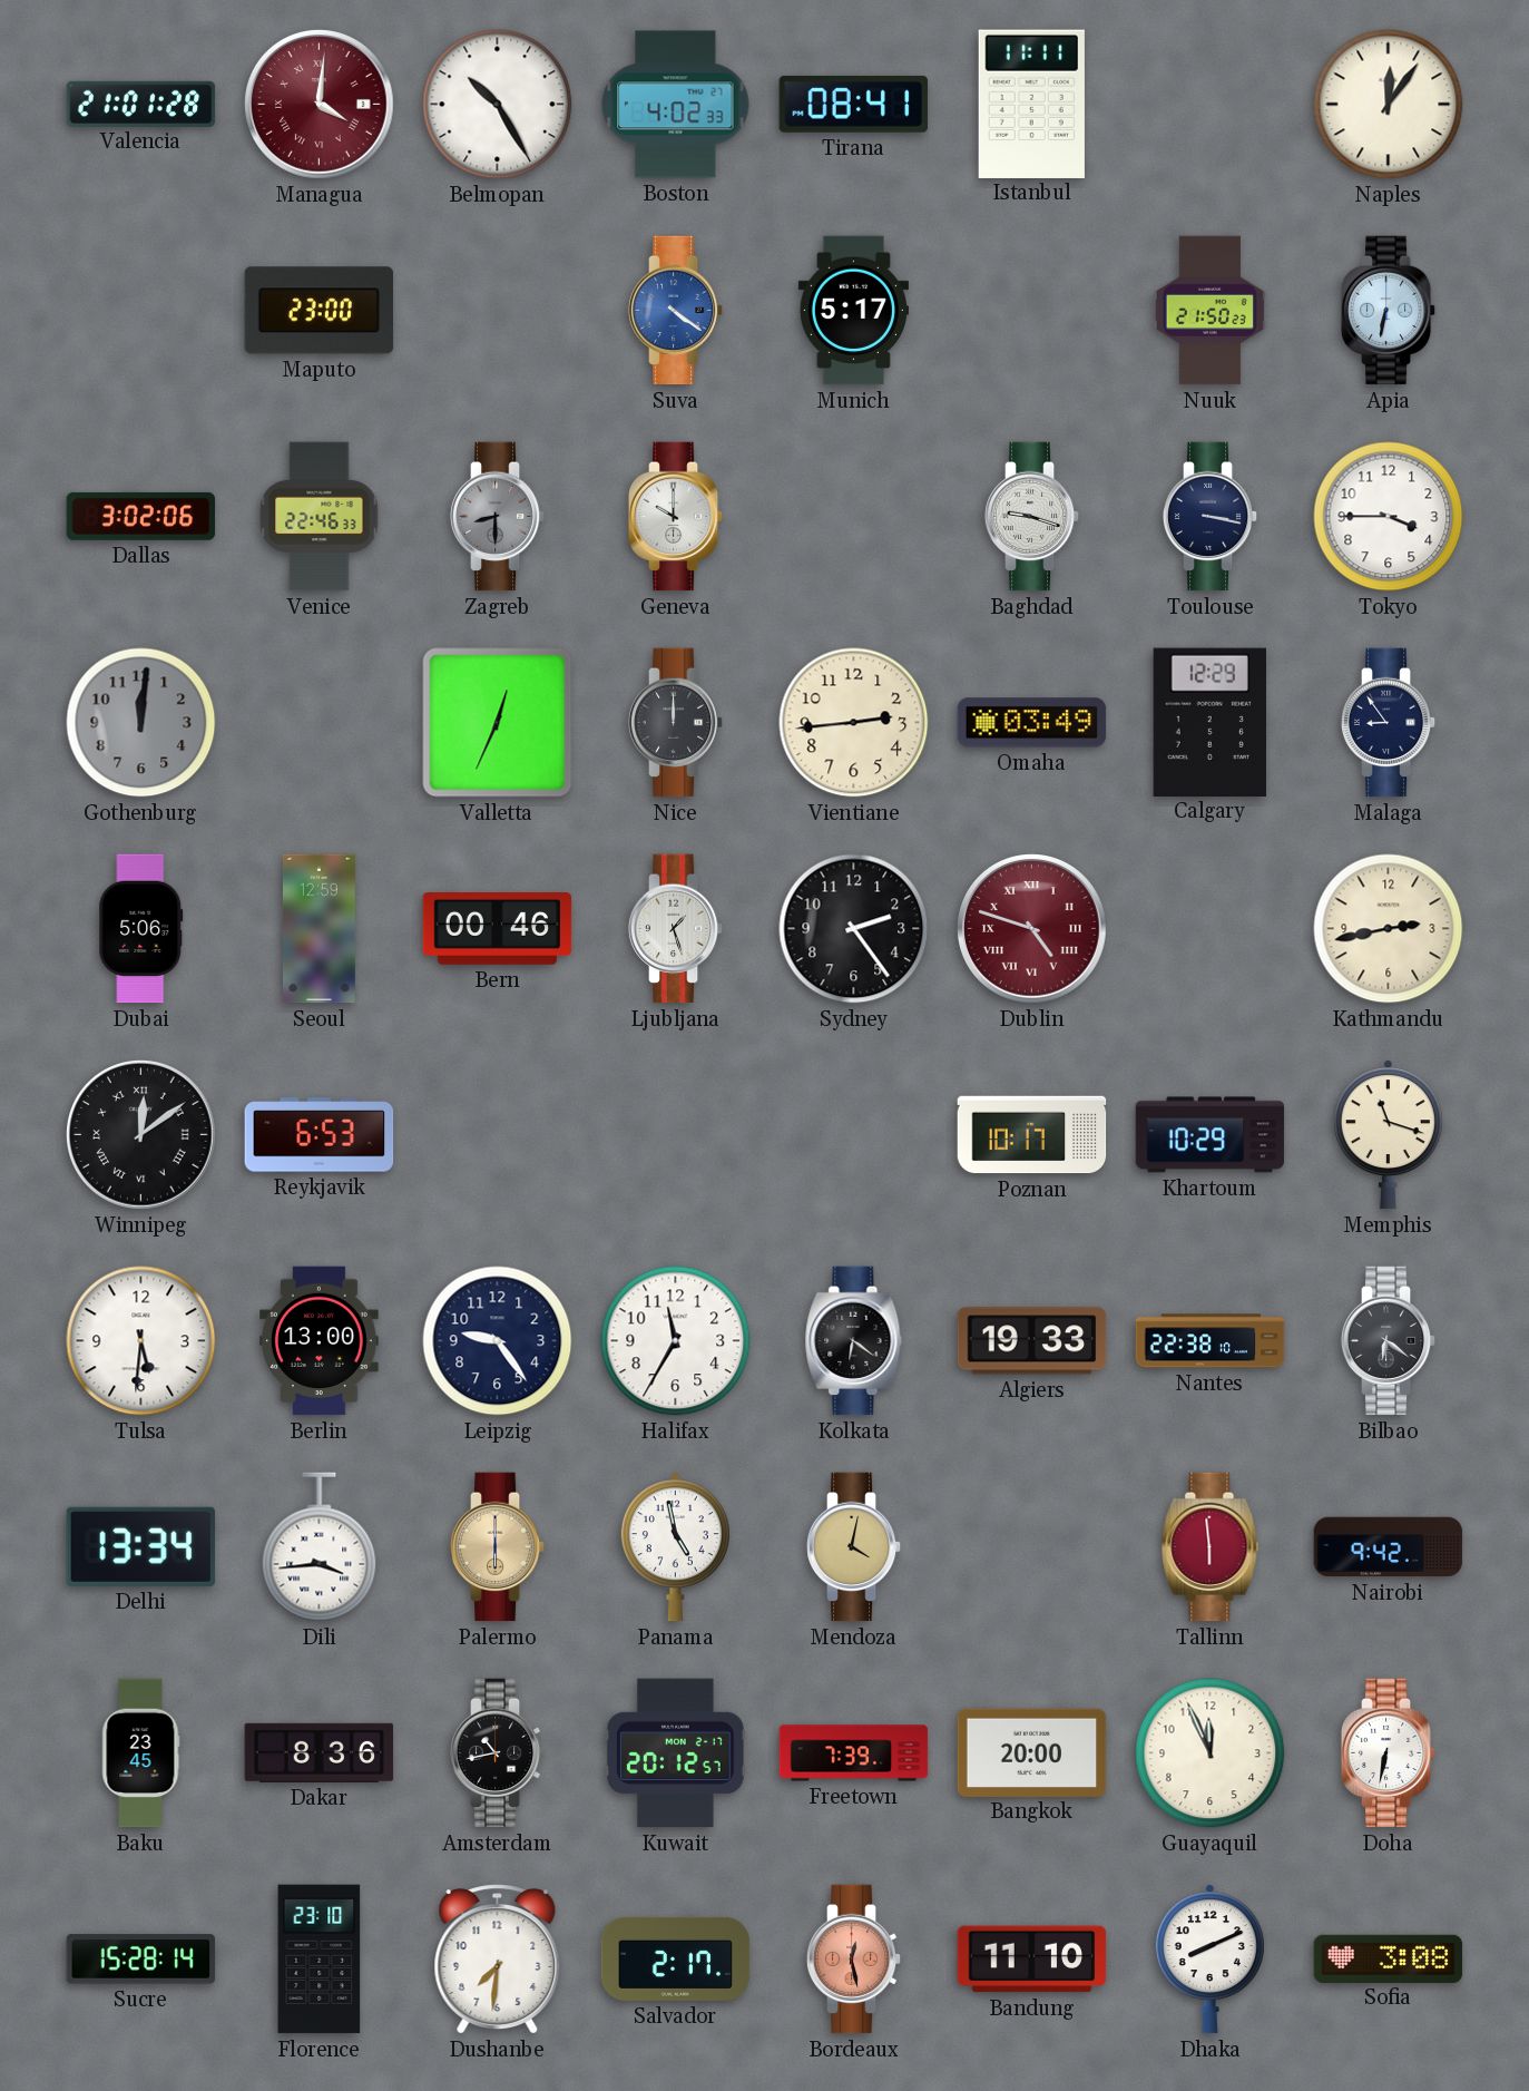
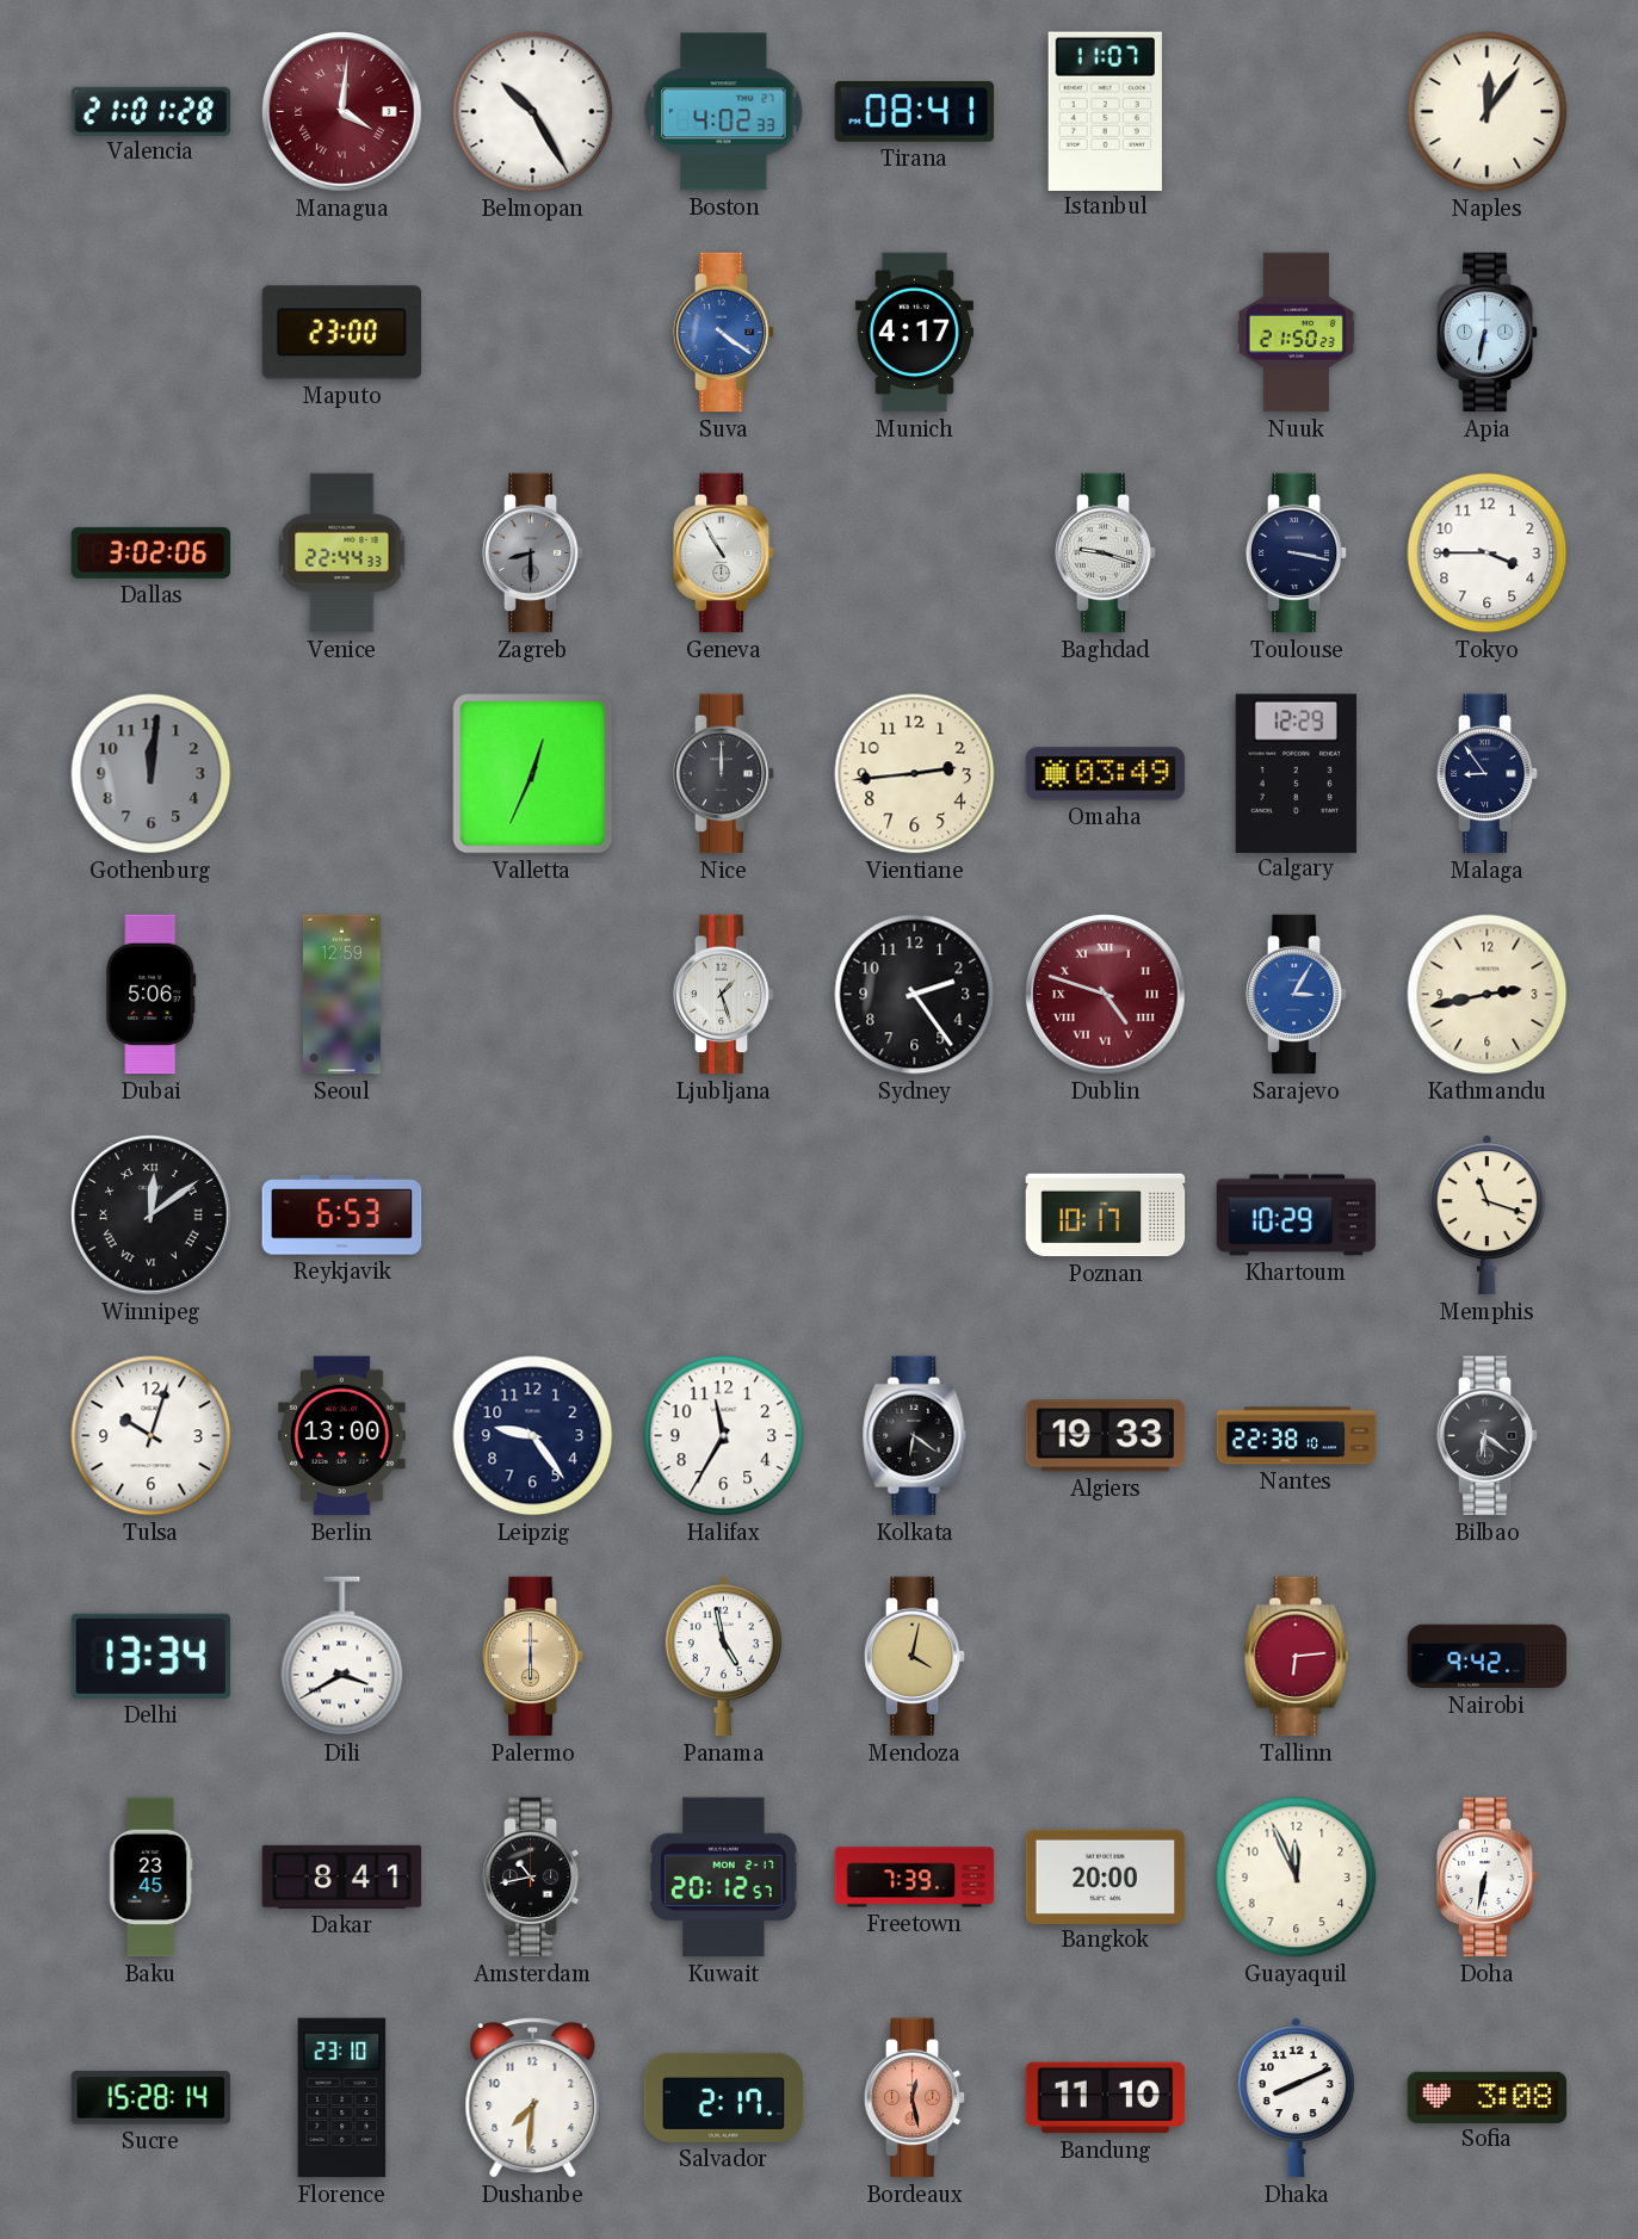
Istanbul: 11:11 -> 11:07
Munich: 5:17 -> 4:17
Venice: 22:46 -> 22:44
Geneva: 10:00 -> 10:55
Bern: 00:46 -> none
Sarajevo: none -> 3:05
Tulsa: 5:31 -> 10:03
Dili: 3:44 -> 3:40
Tallinn: 5:59 -> 6:14
Dakar: 8:36 -> 8:41
